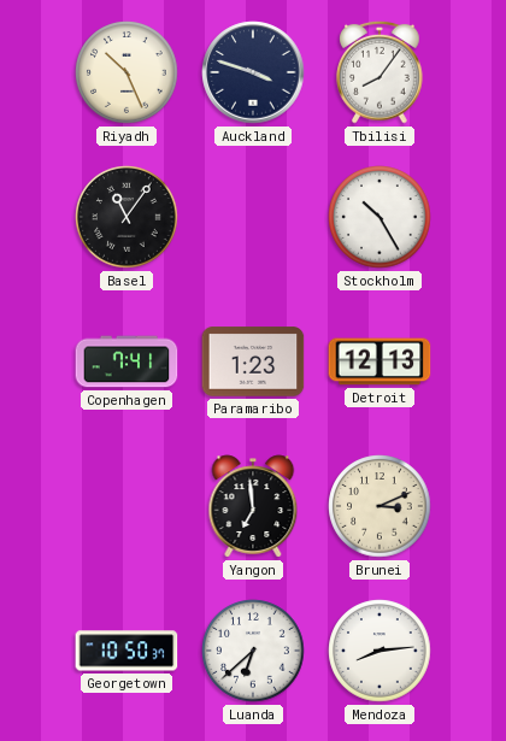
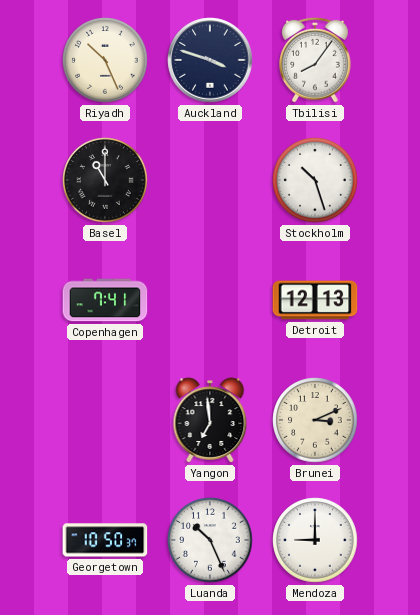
Basel: 11:06 -> 11:00
Stockholm: 10:25 -> 10:27
Paramaribo: 1:23 -> none
Luanda: 6:38 -> 10:26
Mendoza: 8:14 -> 9:00
